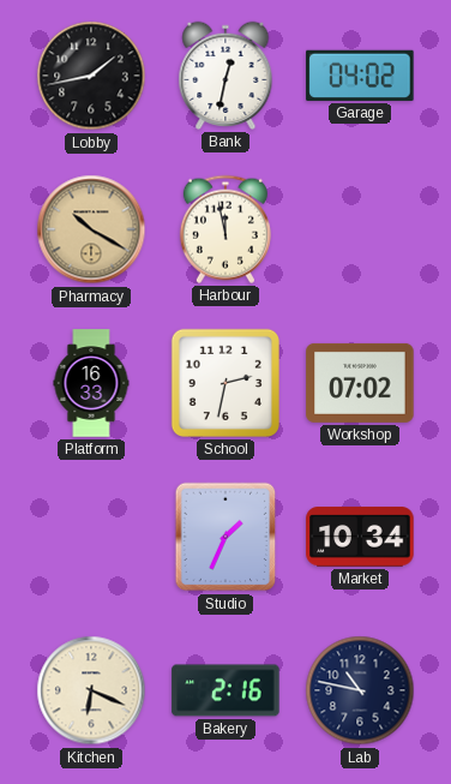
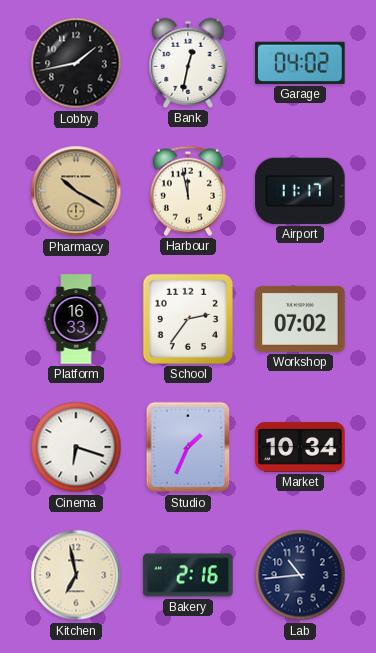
Airport: none -> 11:17
School: 2:32 -> 2:36
Cinema: none -> 6:18
Kitchen: 6:19 -> 6:58
Lab: 10:47 -> 10:44
